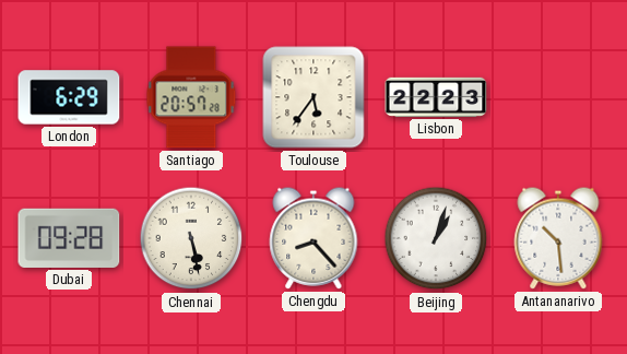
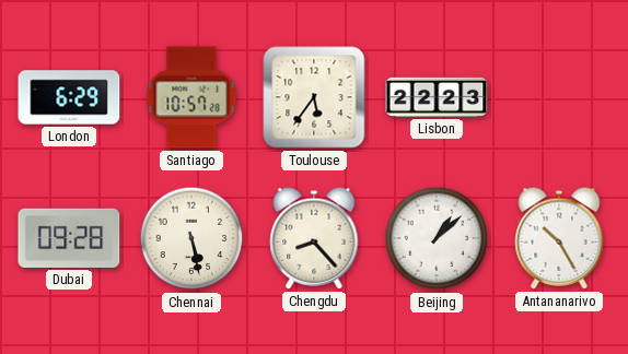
Santiago: 20:57 -> 10:57
Beijing: 1:03 -> 1:08
Antananarivo: 10:29 -> 10:25
